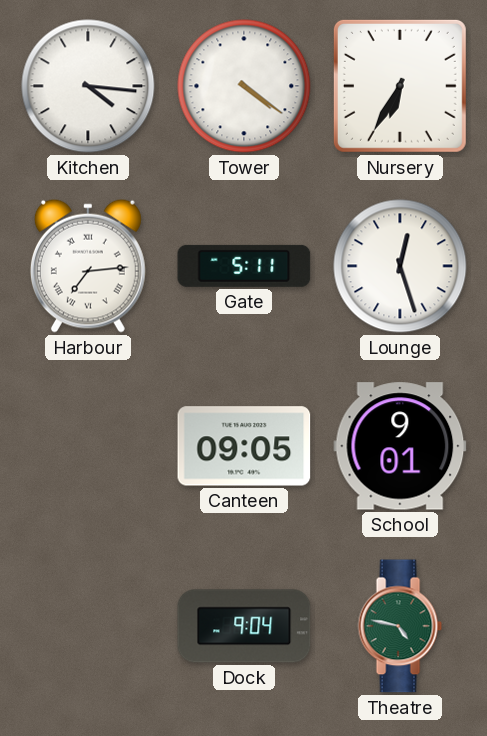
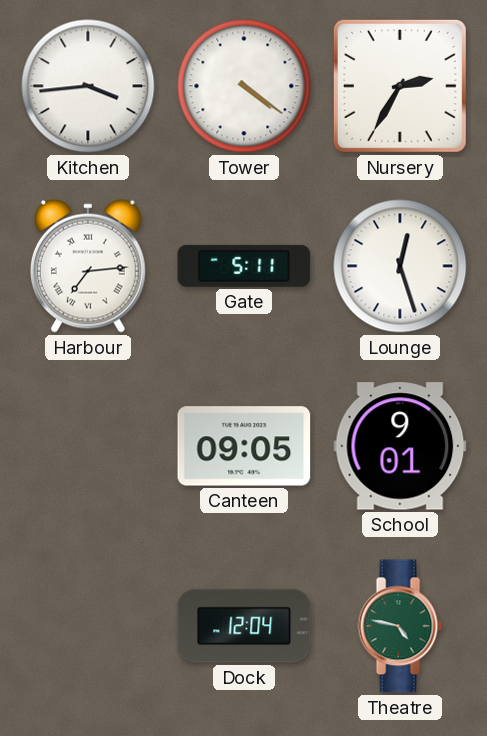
Kitchen: 4:16 -> 3:44
Nursery: 6:35 -> 2:35
Dock: 9:04 -> 12:04
